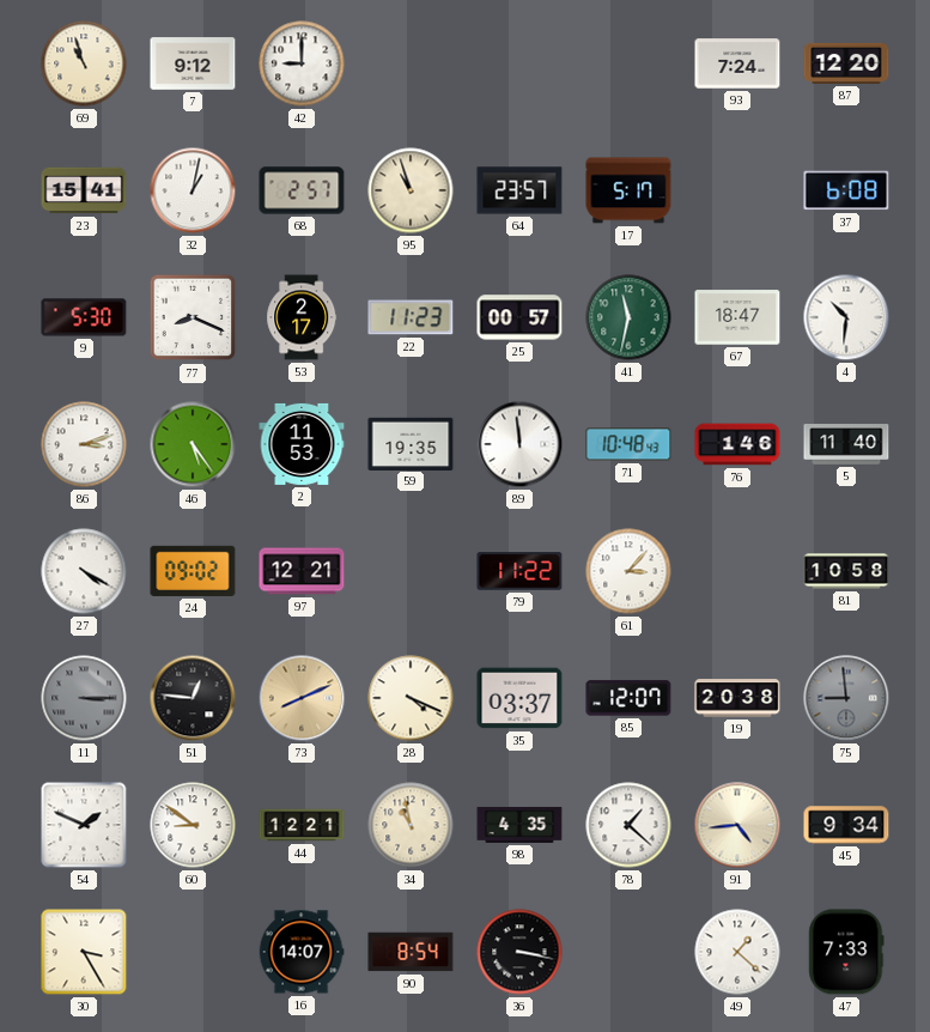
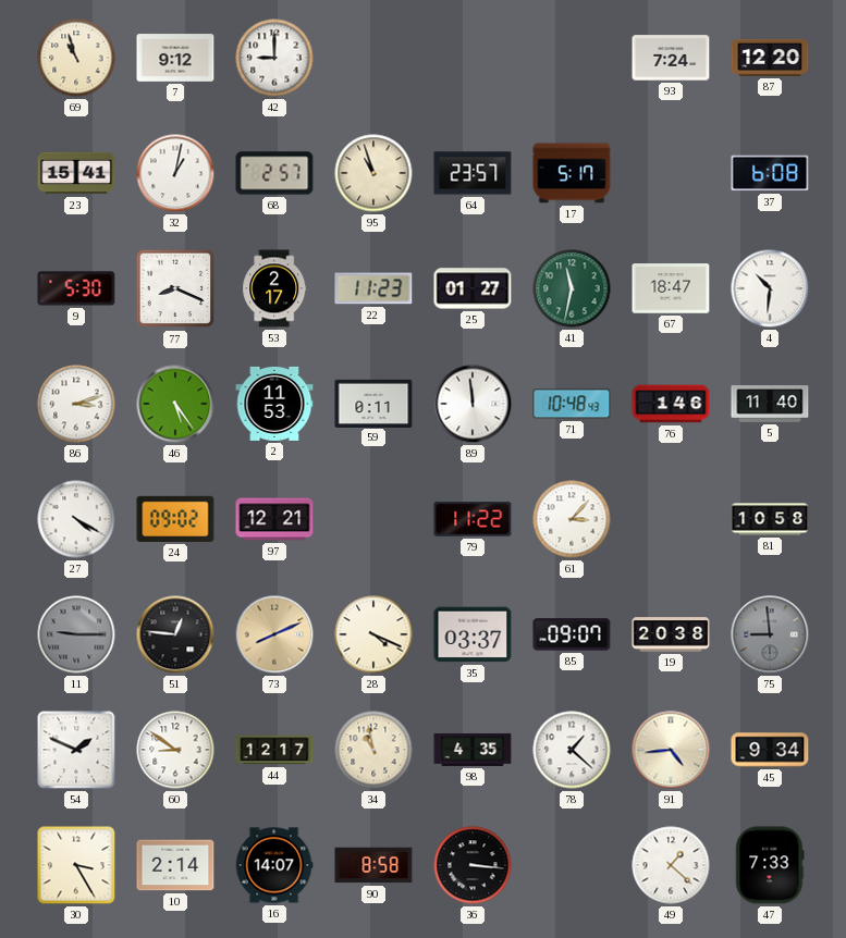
25: 00:57 -> 01:27
59: 19:35 -> 0:11
11: 3:15 -> 9:15
85: 12:07 -> 09:07
44: 12:21 -> 12:17
10: none -> 2:14
90: 8:54 -> 8:58
36: 3:17 -> 3:16
